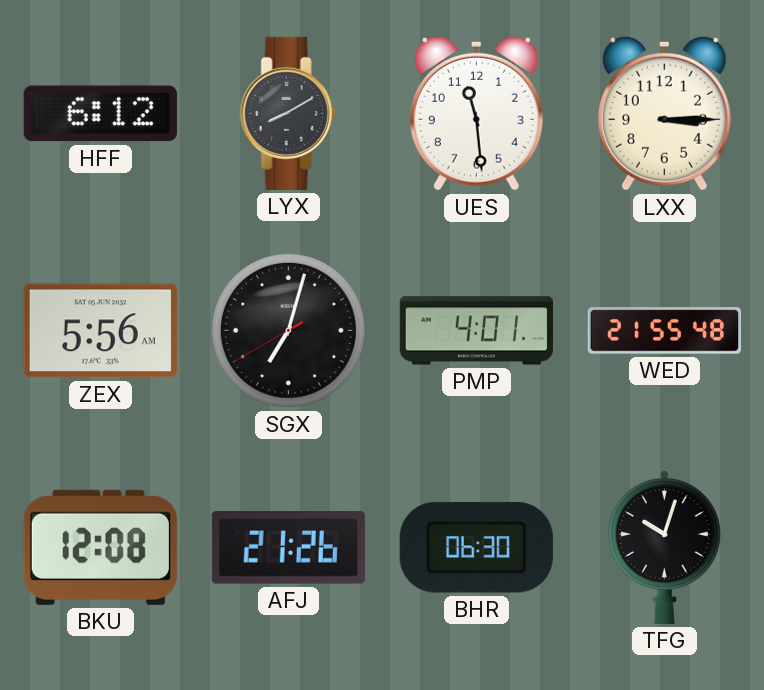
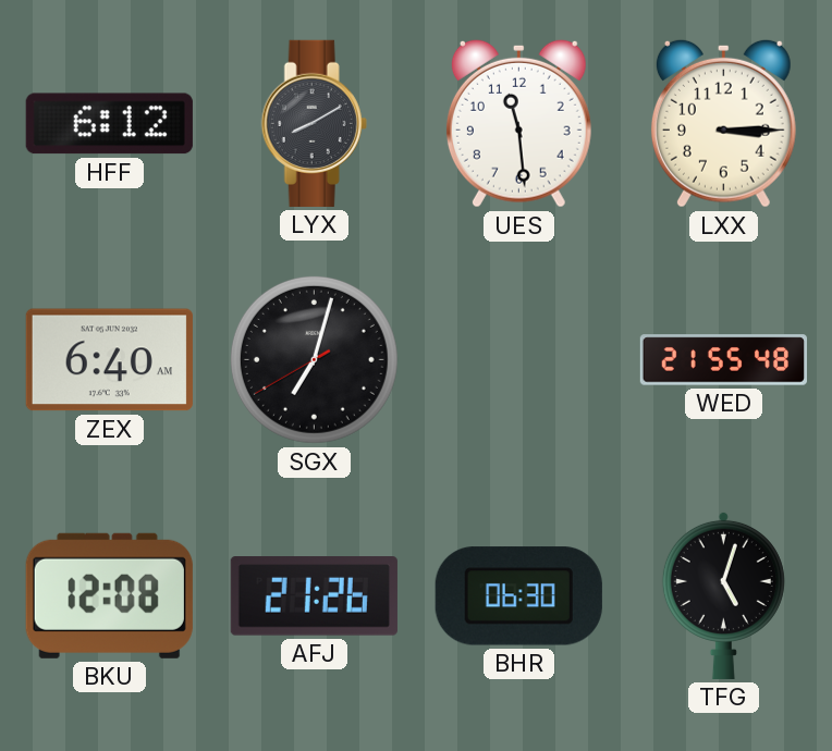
ZEX: 5:56 -> 6:40
PMP: 4:01 -> none
TFG: 10:03 -> 5:03
